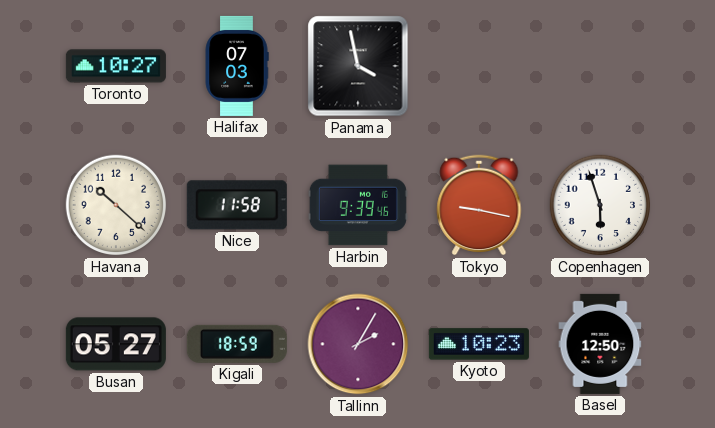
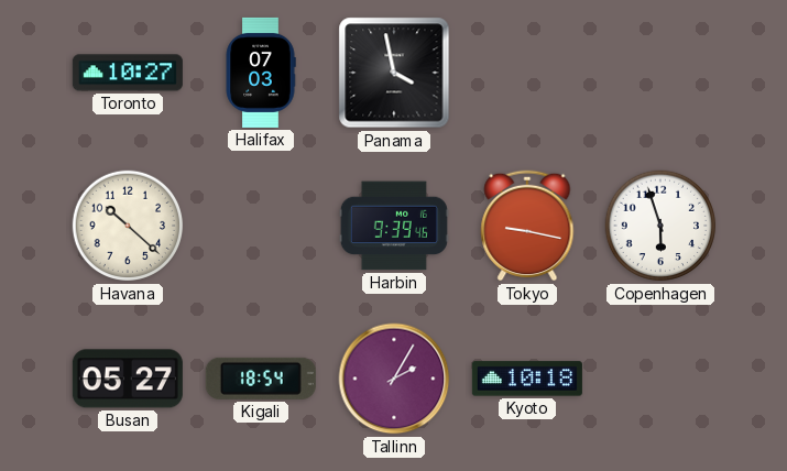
Nice: 11:58 -> none
Kigali: 18:59 -> 18:54
Kyoto: 10:23 -> 10:18
Basel: 12:50 -> none
